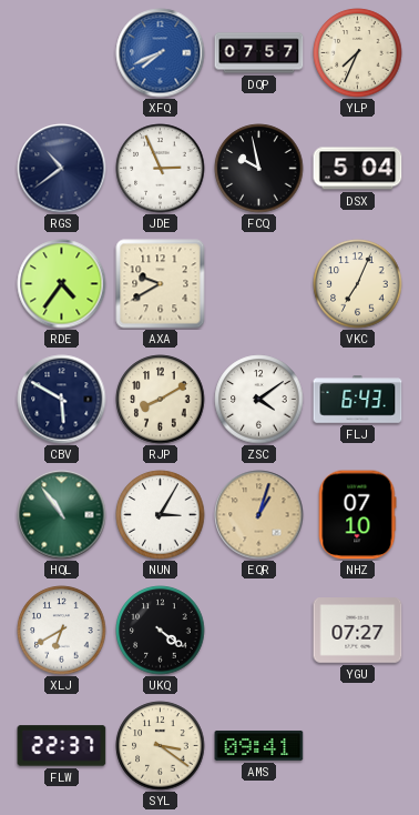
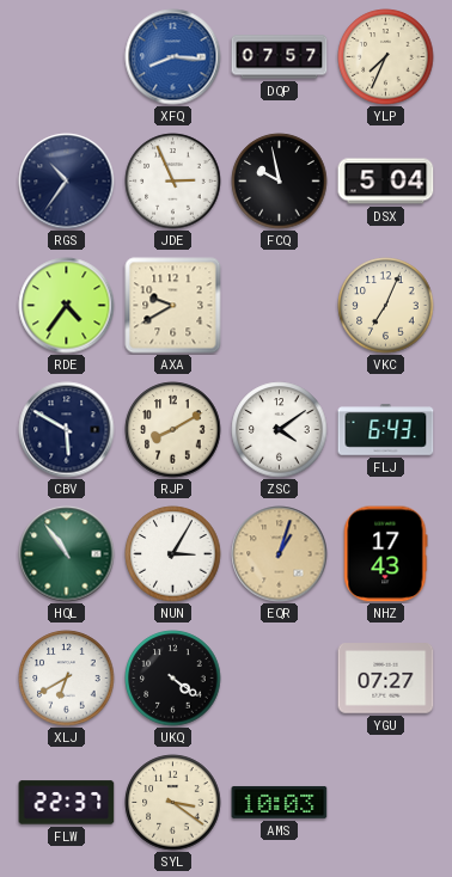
XFQ: 7:41 -> 8:16
RGS: 10:39 -> 10:36
NHZ: 07:10 -> 17:43
AMS: 09:41 -> 10:03
